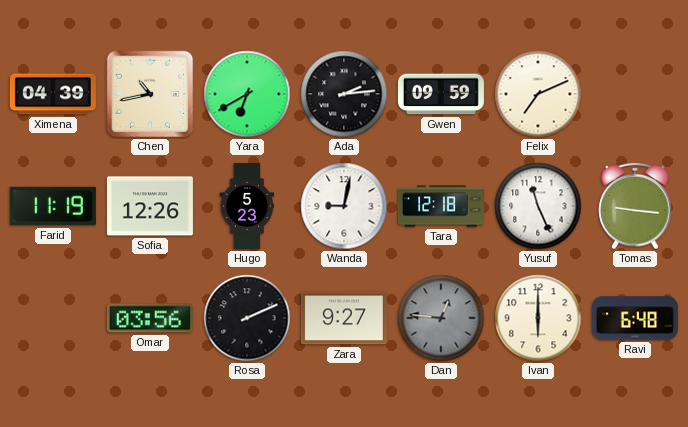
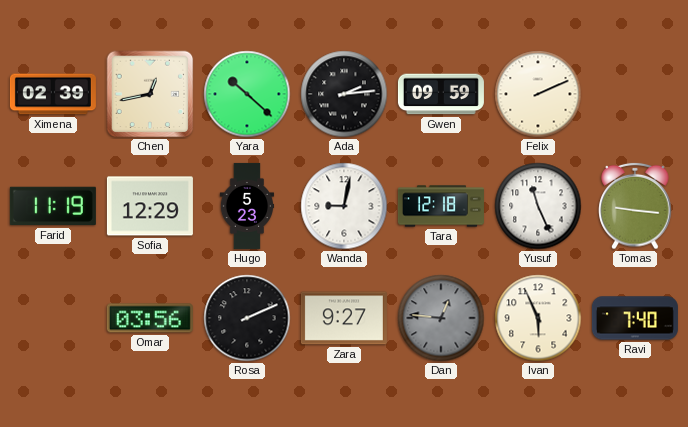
Ximena: 04:39 -> 02:39
Chen: 10:43 -> 12:43
Yara: 6:40 -> 10:22
Felix: 7:11 -> 2:11
Sofia: 12:26 -> 12:29
Ivan: 6:00 -> 5:56
Ravi: 6:48 -> 7:40
